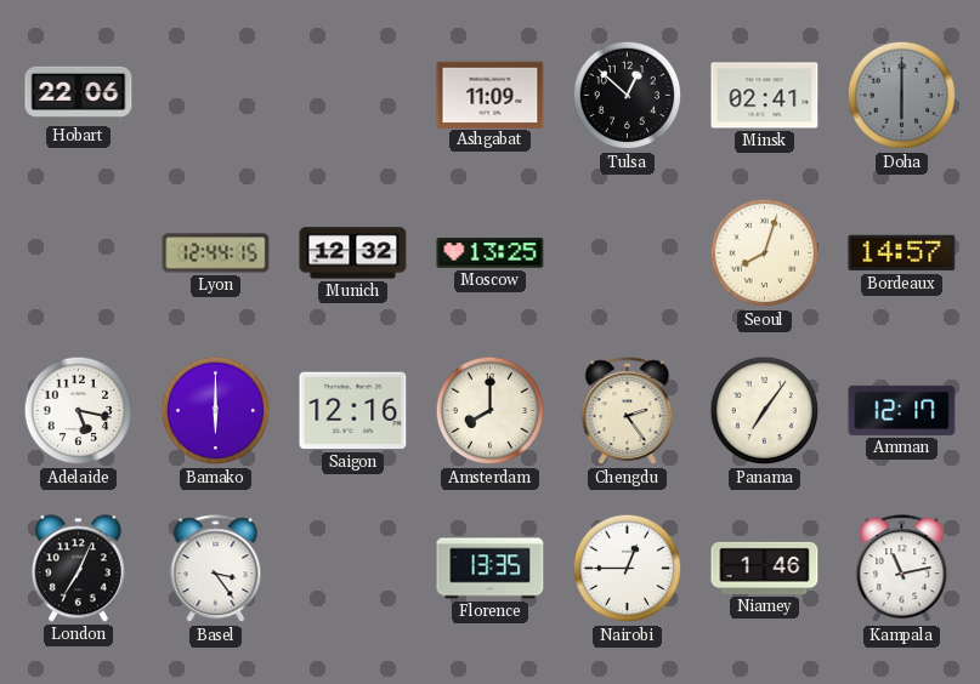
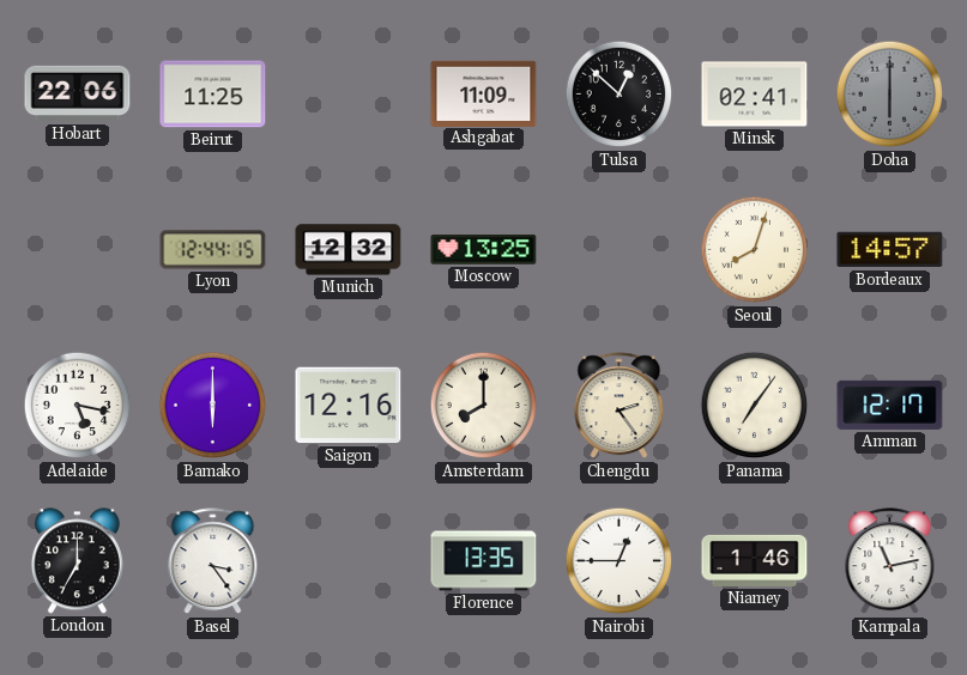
Beirut: none -> 11:25
London: 7:04 -> 7:00
